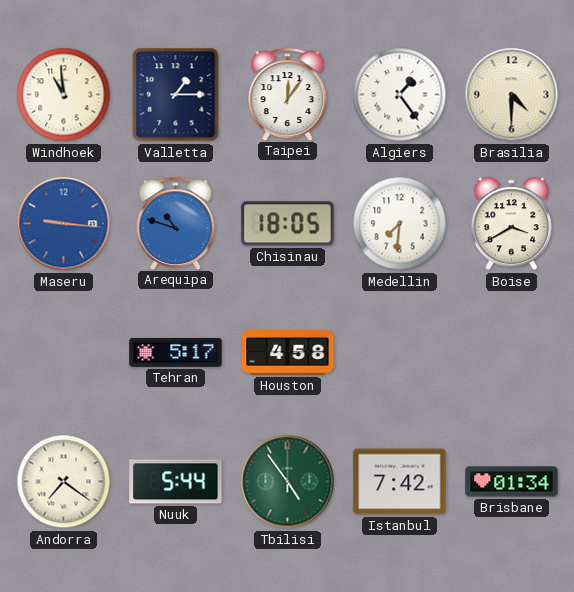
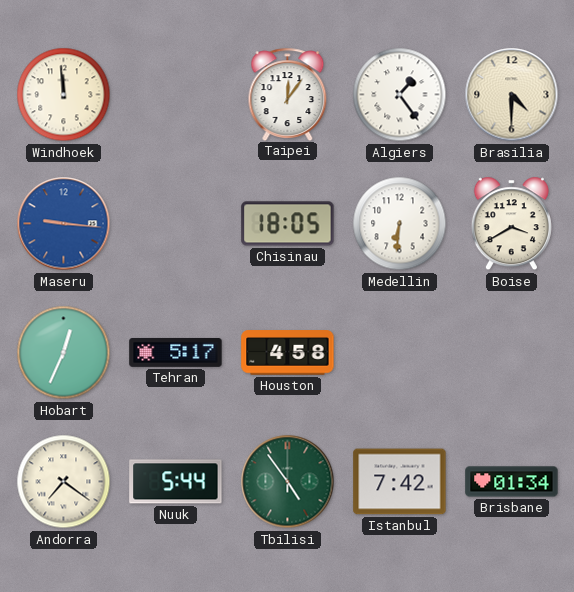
Windhoek: 10:59 -> 11:59
Valletta: 1:15 -> none
Arequipa: 10:48 -> none
Medellin: 7:31 -> 6:31
Hobart: none -> 12:34
